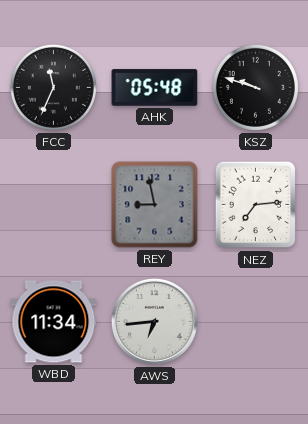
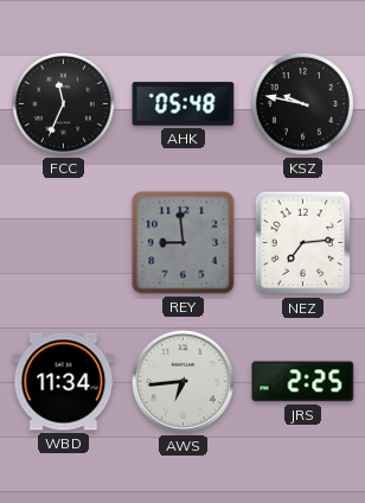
KSZ: 9:48 -> 9:47
REY: 8:58 -> 8:59
JRS: none -> 2:25
